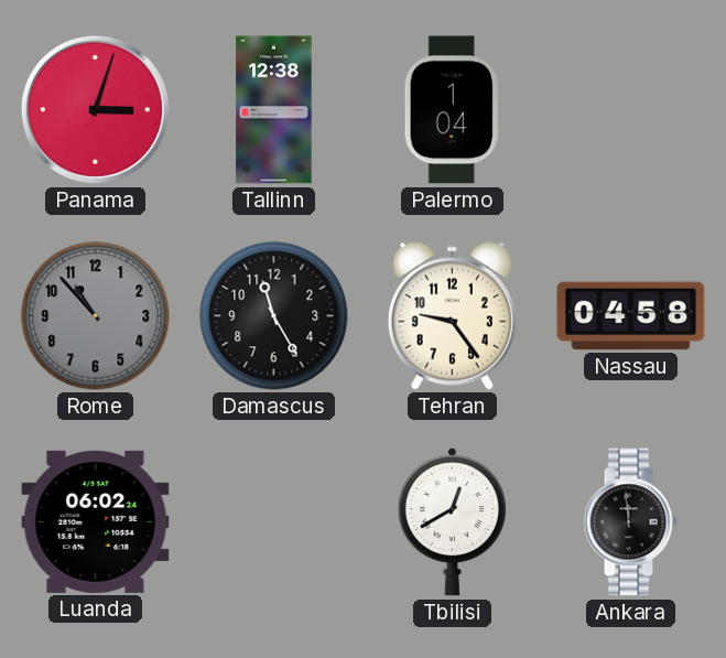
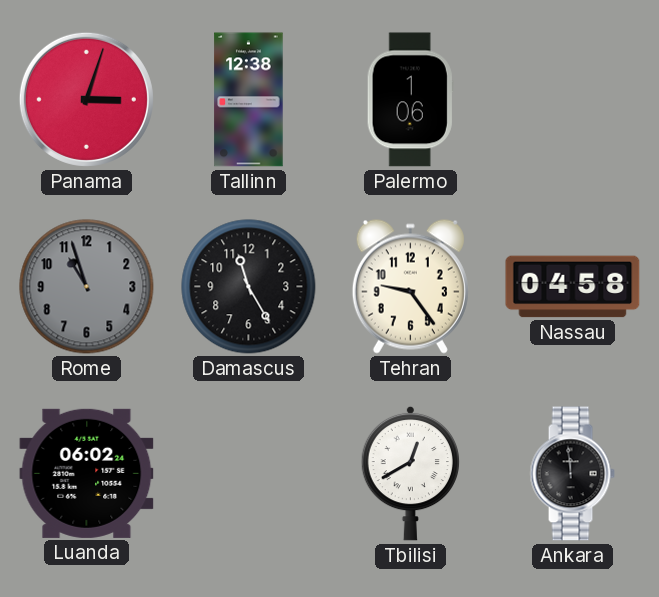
Palermo: 1:04 -> 1:06
Rome: 10:53 -> 10:57
